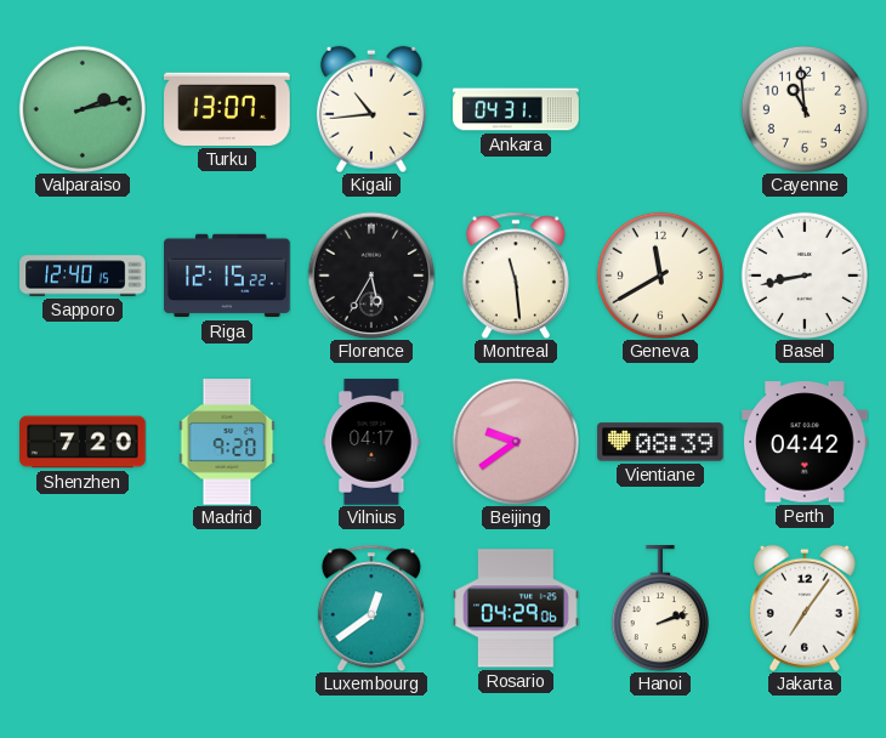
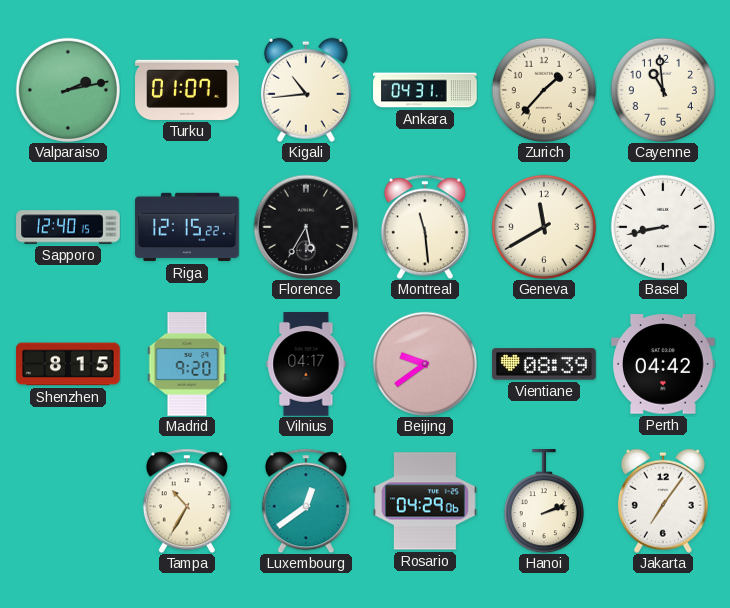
Turku: 13:07 -> 01:07
Zurich: none -> 1:37
Shenzhen: 7:20 -> 8:15
Tampa: none -> 10:35
